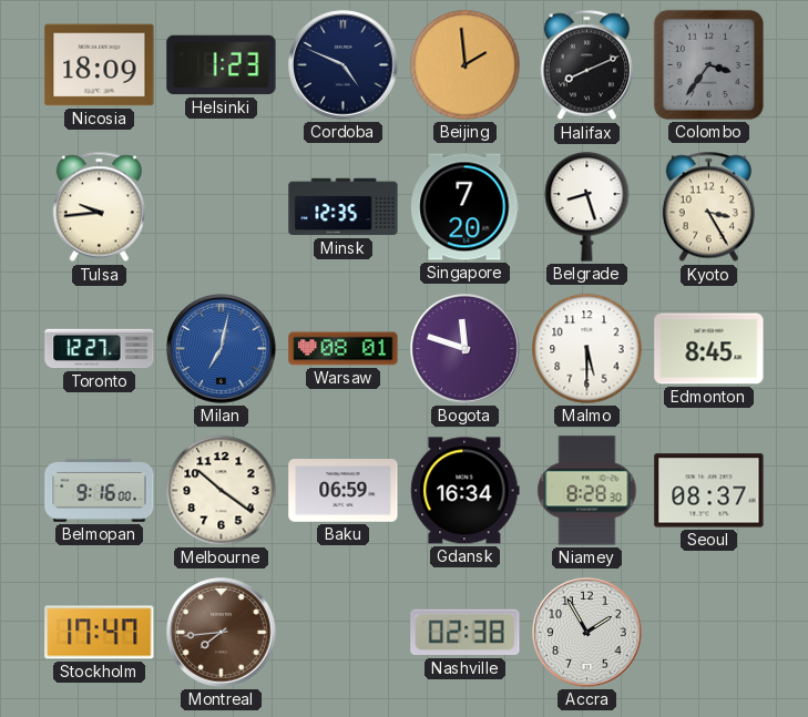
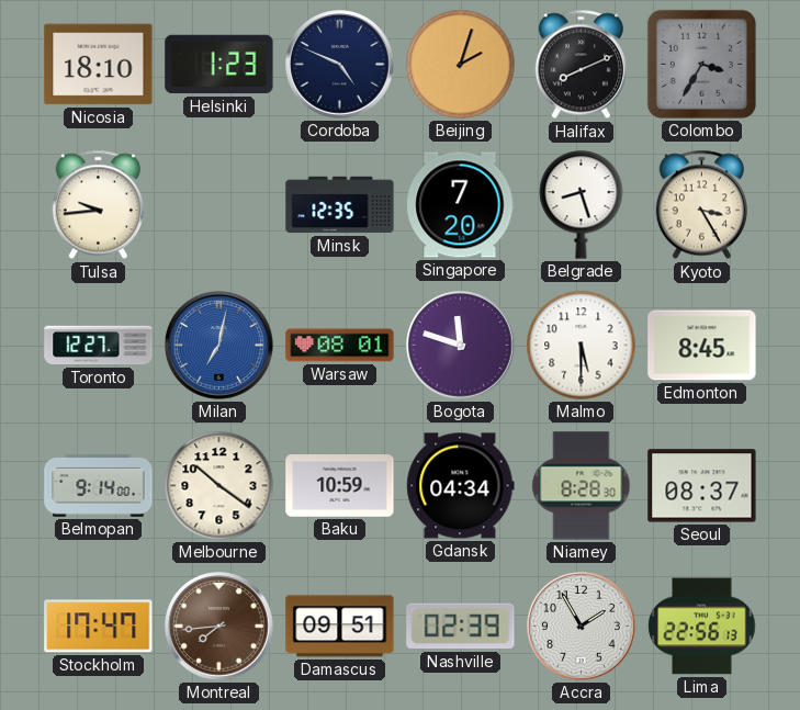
Nicosia: 18:09 -> 18:10
Beijing: 1:59 -> 2:03
Colombo: 3:36 -> 3:35
Belmopan: 9:16 -> 9:14
Baku: 06:59 -> 10:59
Gdansk: 16:34 -> 04:34
Damascus: none -> 09:51
Nashville: 02:38 -> 02:39
Lima: none -> 22:56
